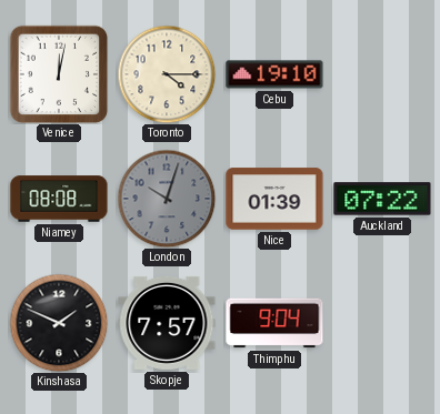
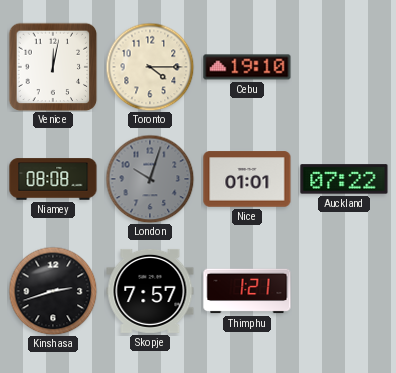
Nice: 01:39 -> 01:01
Kinshasa: 1:49 -> 2:42
Thimphu: 9:04 -> 1:21
